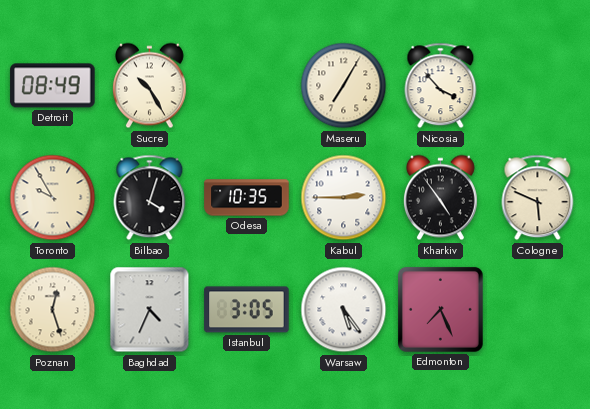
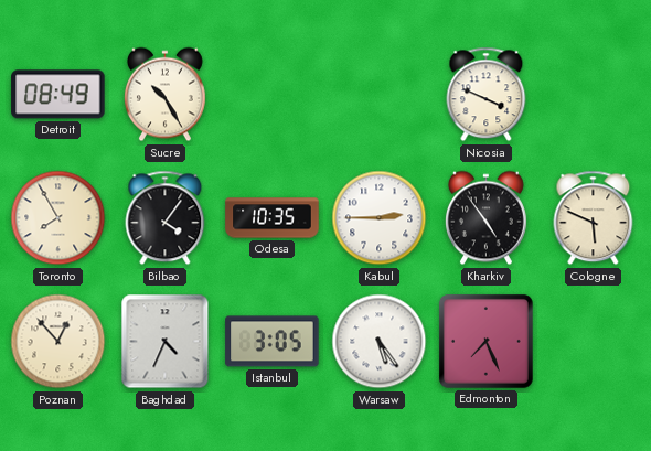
Maseru: 7:05 -> none
Nicosia: 3:53 -> 3:49
Toronto: 9:55 -> 7:55
Bilbao: 4:03 -> 4:06
Poznan: 12:27 -> 12:53
